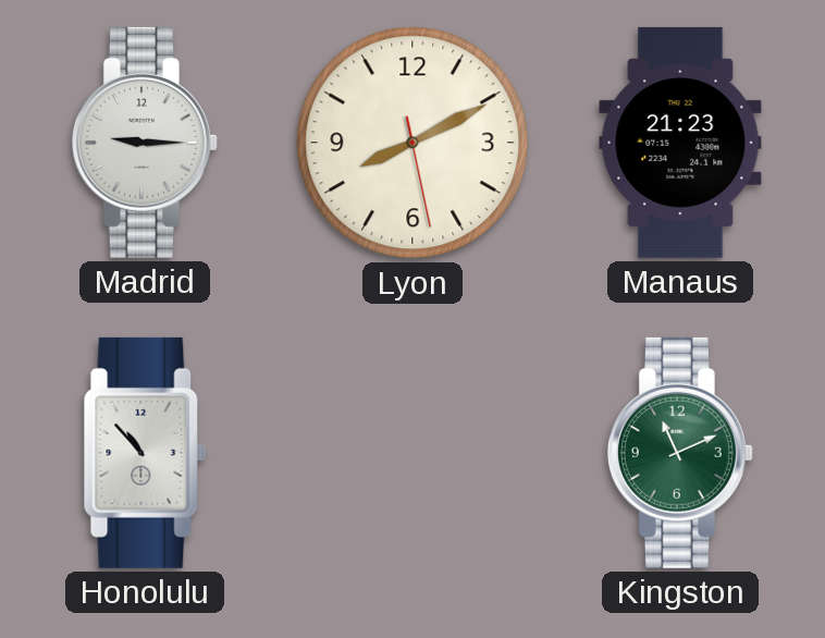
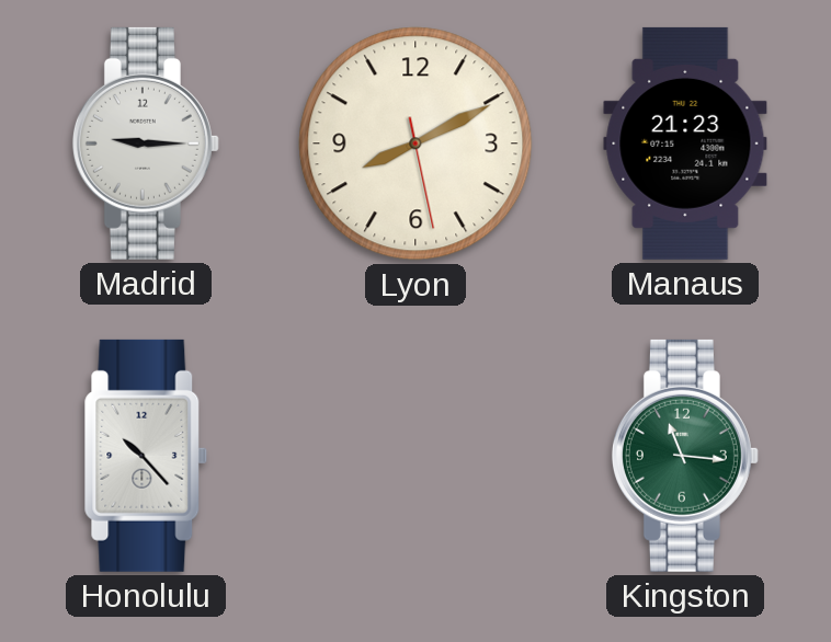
Honolulu: 10:53 -> 10:23
Kingston: 11:11 -> 11:16
